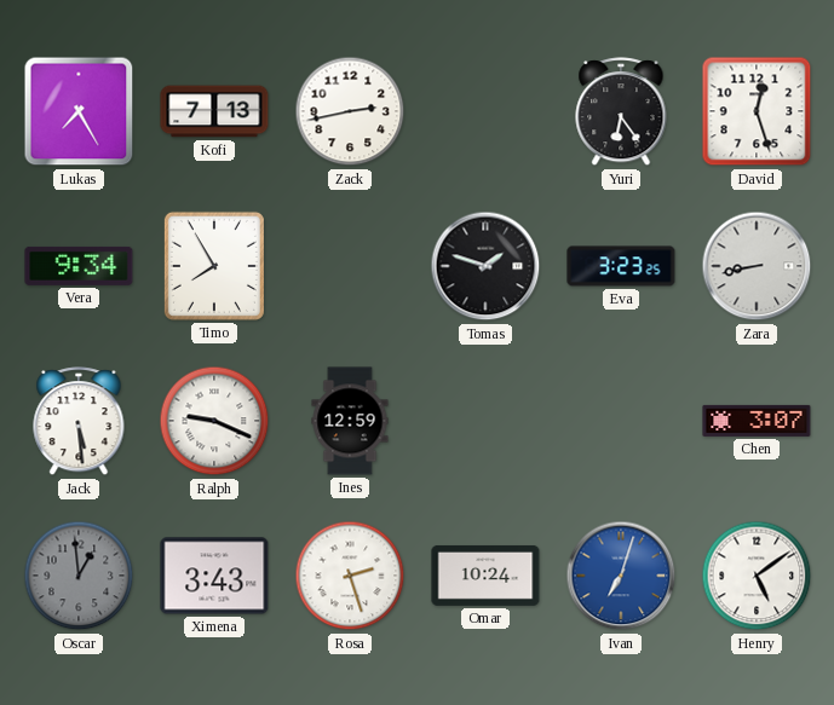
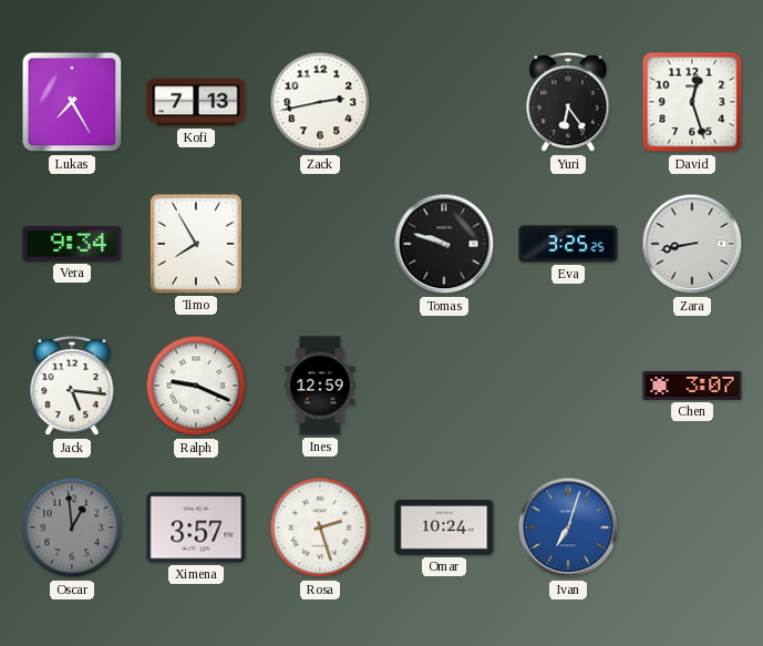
Tomas: 1:48 -> 9:48
Eva: 3:23 -> 3:25
Jack: 5:29 -> 5:16
Ximena: 3:43 -> 3:57
Henry: 5:09 -> none
